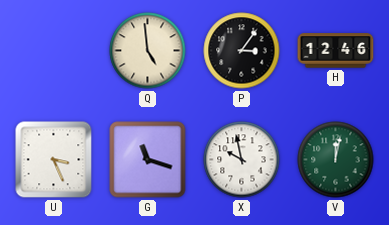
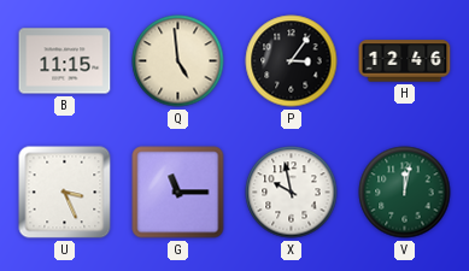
B: none -> 11:15
G: 11:18 -> 11:15
